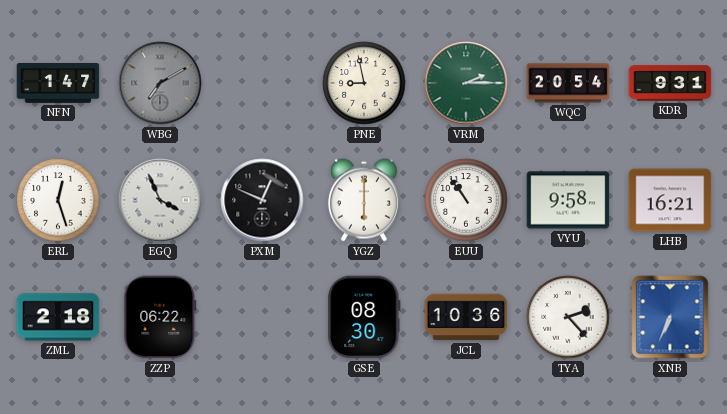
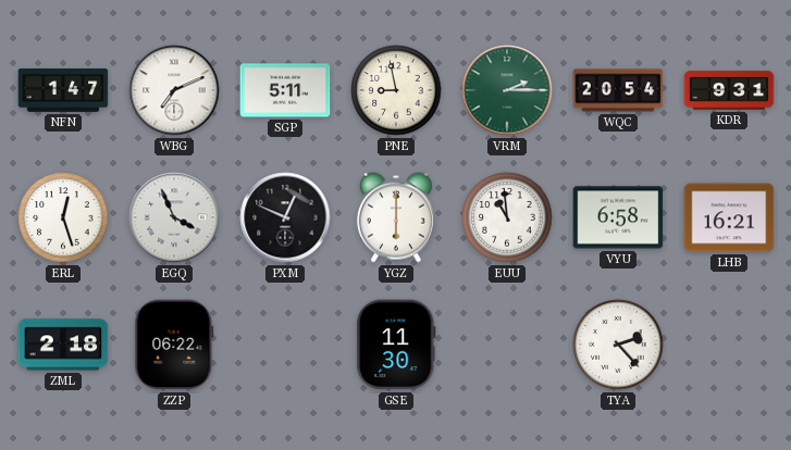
WBG: 7:10 -> 7:11
WBG dial: grey -> white
SGP: none -> 5:11
EUU: 10:54 -> 10:59
VYU: 9:58 -> 6:58
GSE: 08:30 -> 11:30
JCL: 10:36 -> none
XNB: 6:34 -> none
